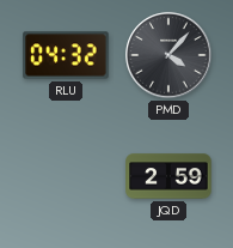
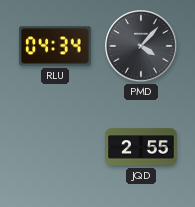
RLU: 04:32 -> 04:34
JQD: 2:59 -> 2:55
